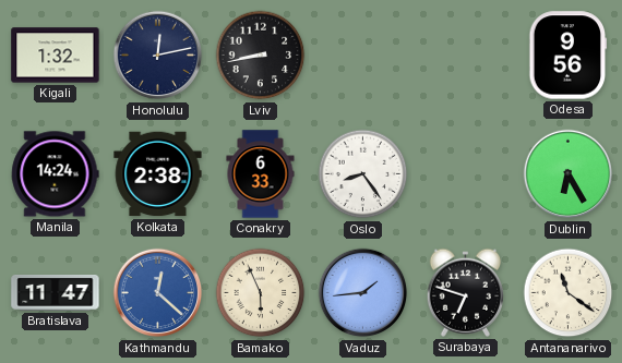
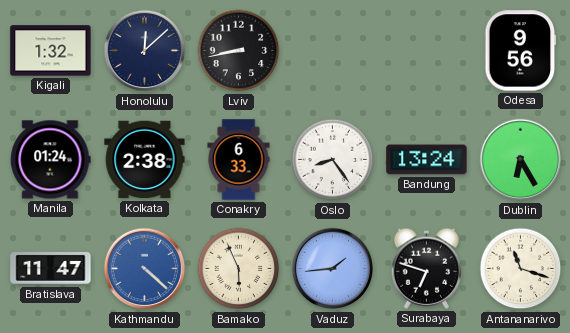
Honolulu: 12:13 -> 12:08
Manila: 14:24 -> 01:24
Bandung: none -> 13:24
Kathmandu: 12:22 -> 4:22
Antananarivo: 11:21 -> 11:18
